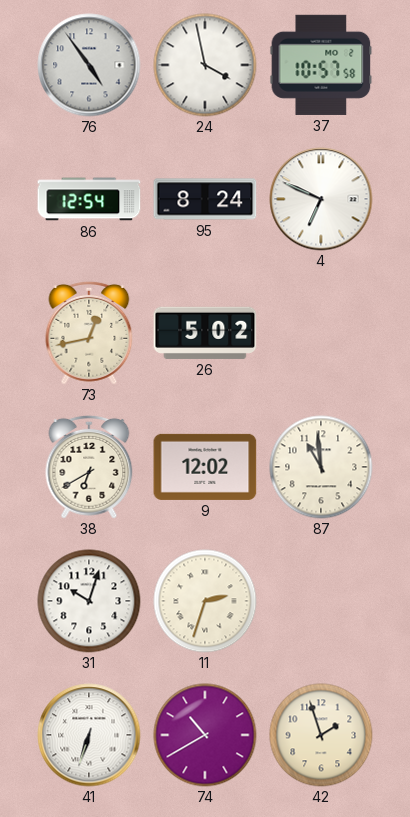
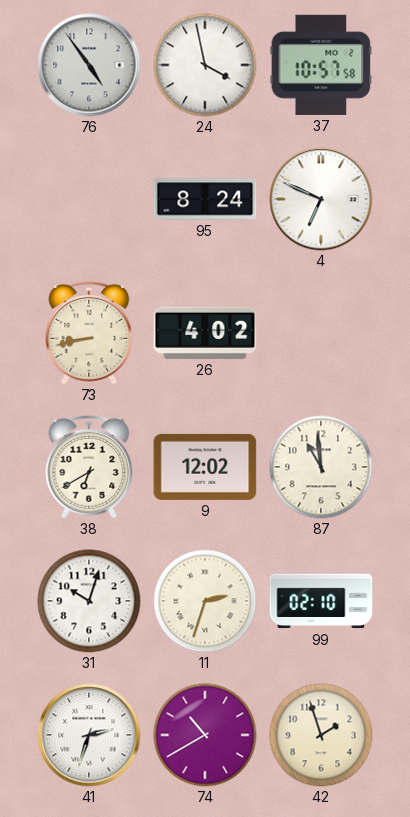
86: 12:54 -> none
73: 12:43 -> 8:43
26: 5:02 -> 4:02
99: none -> 02:10
41: 6:33 -> 2:33
